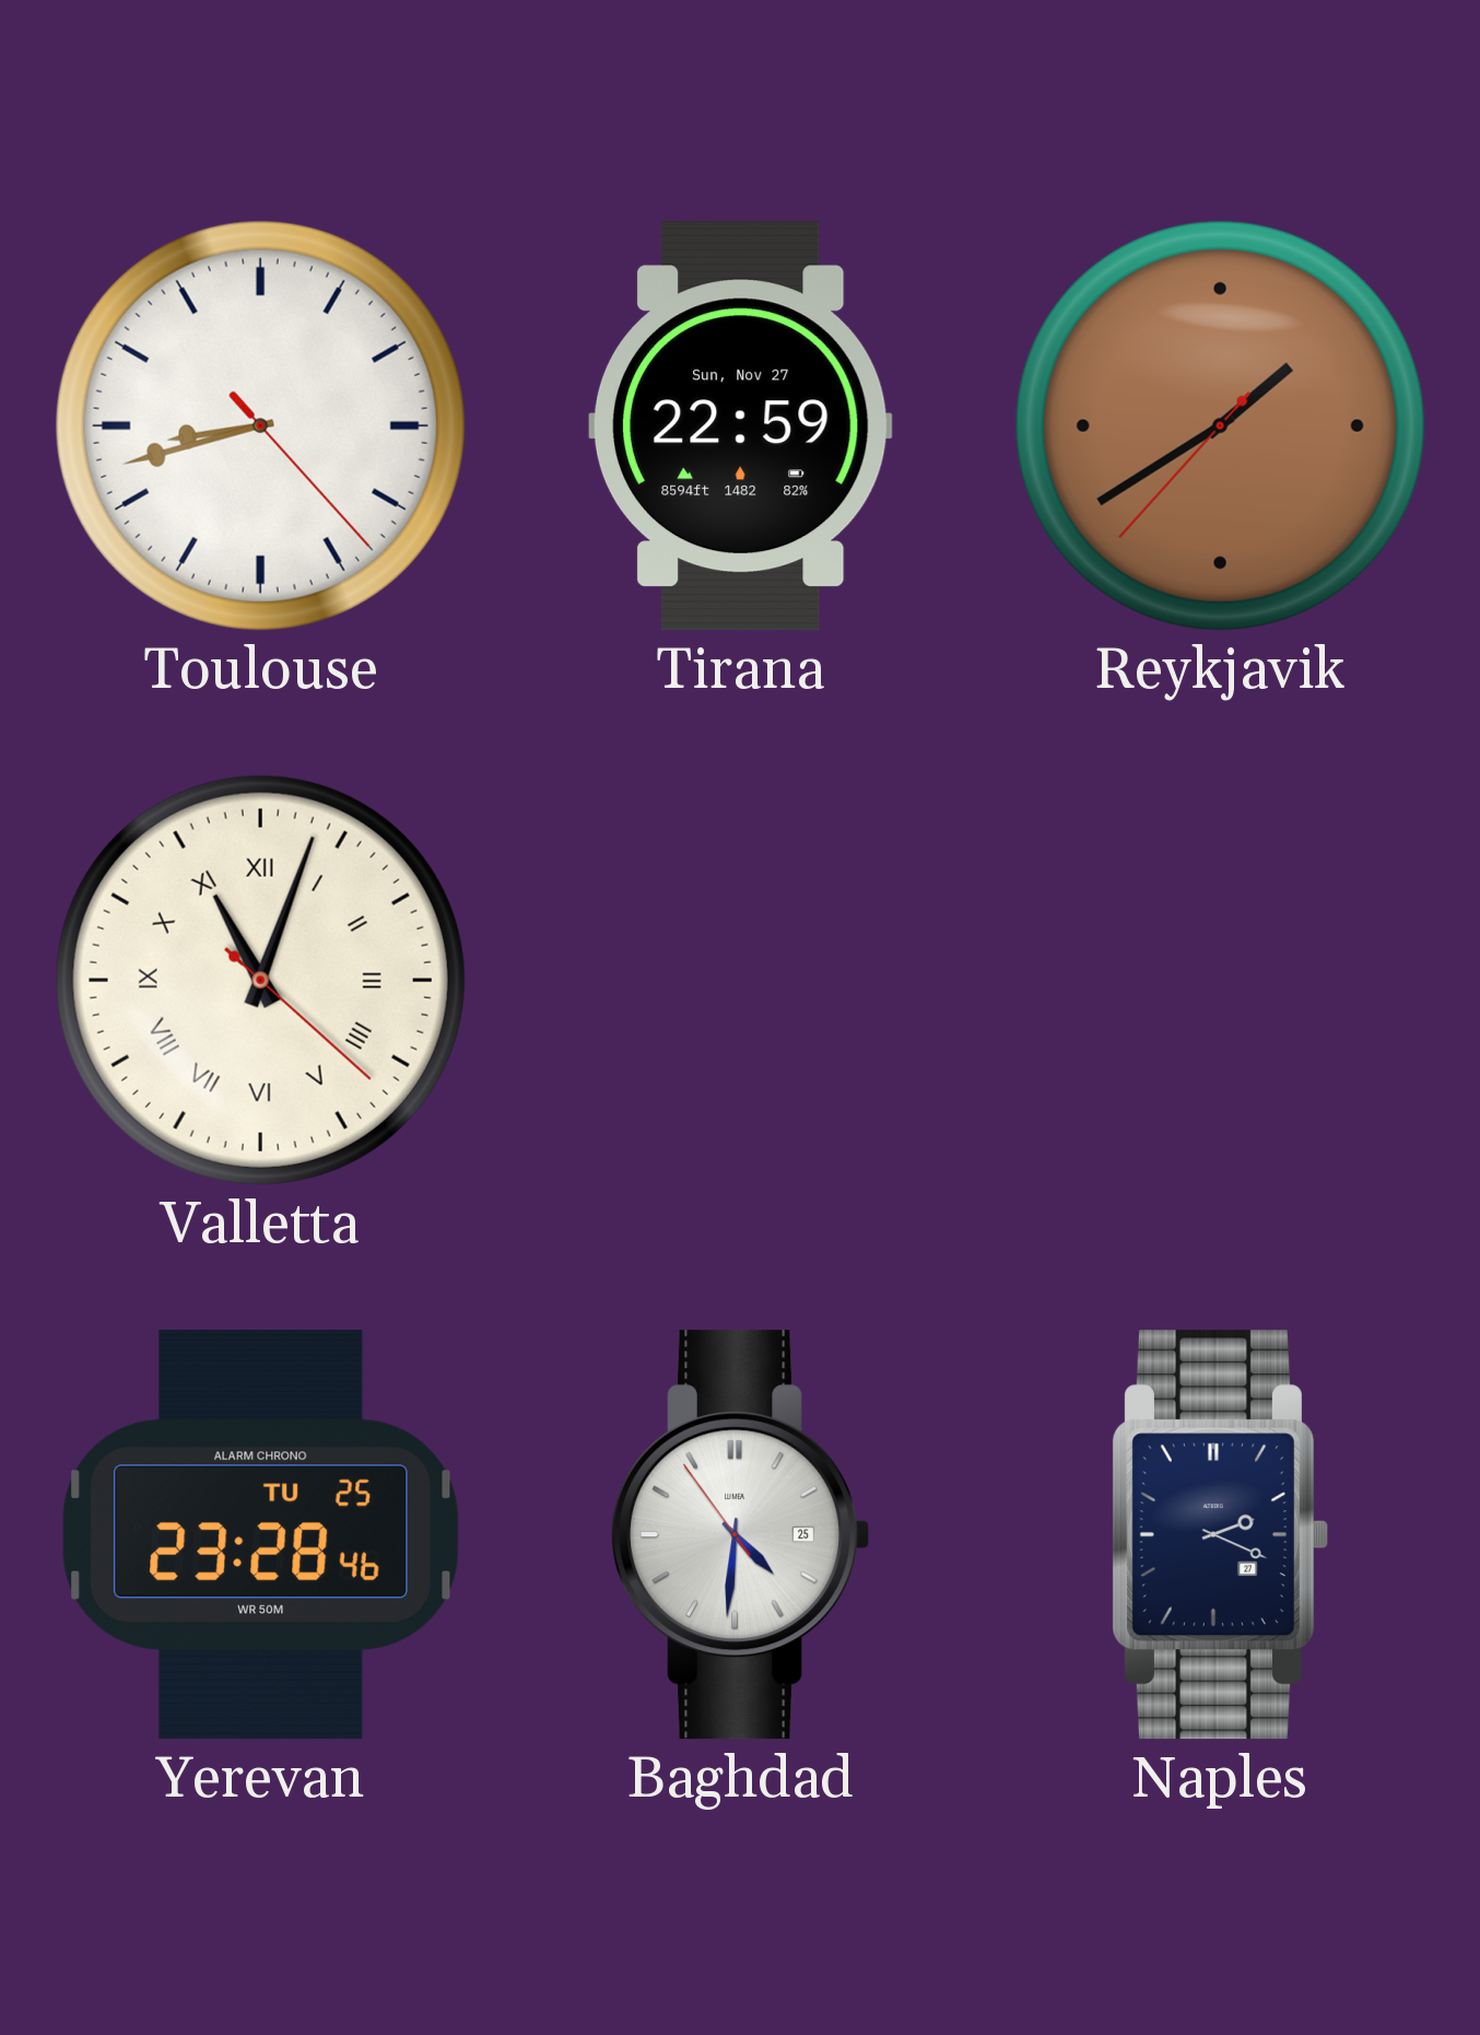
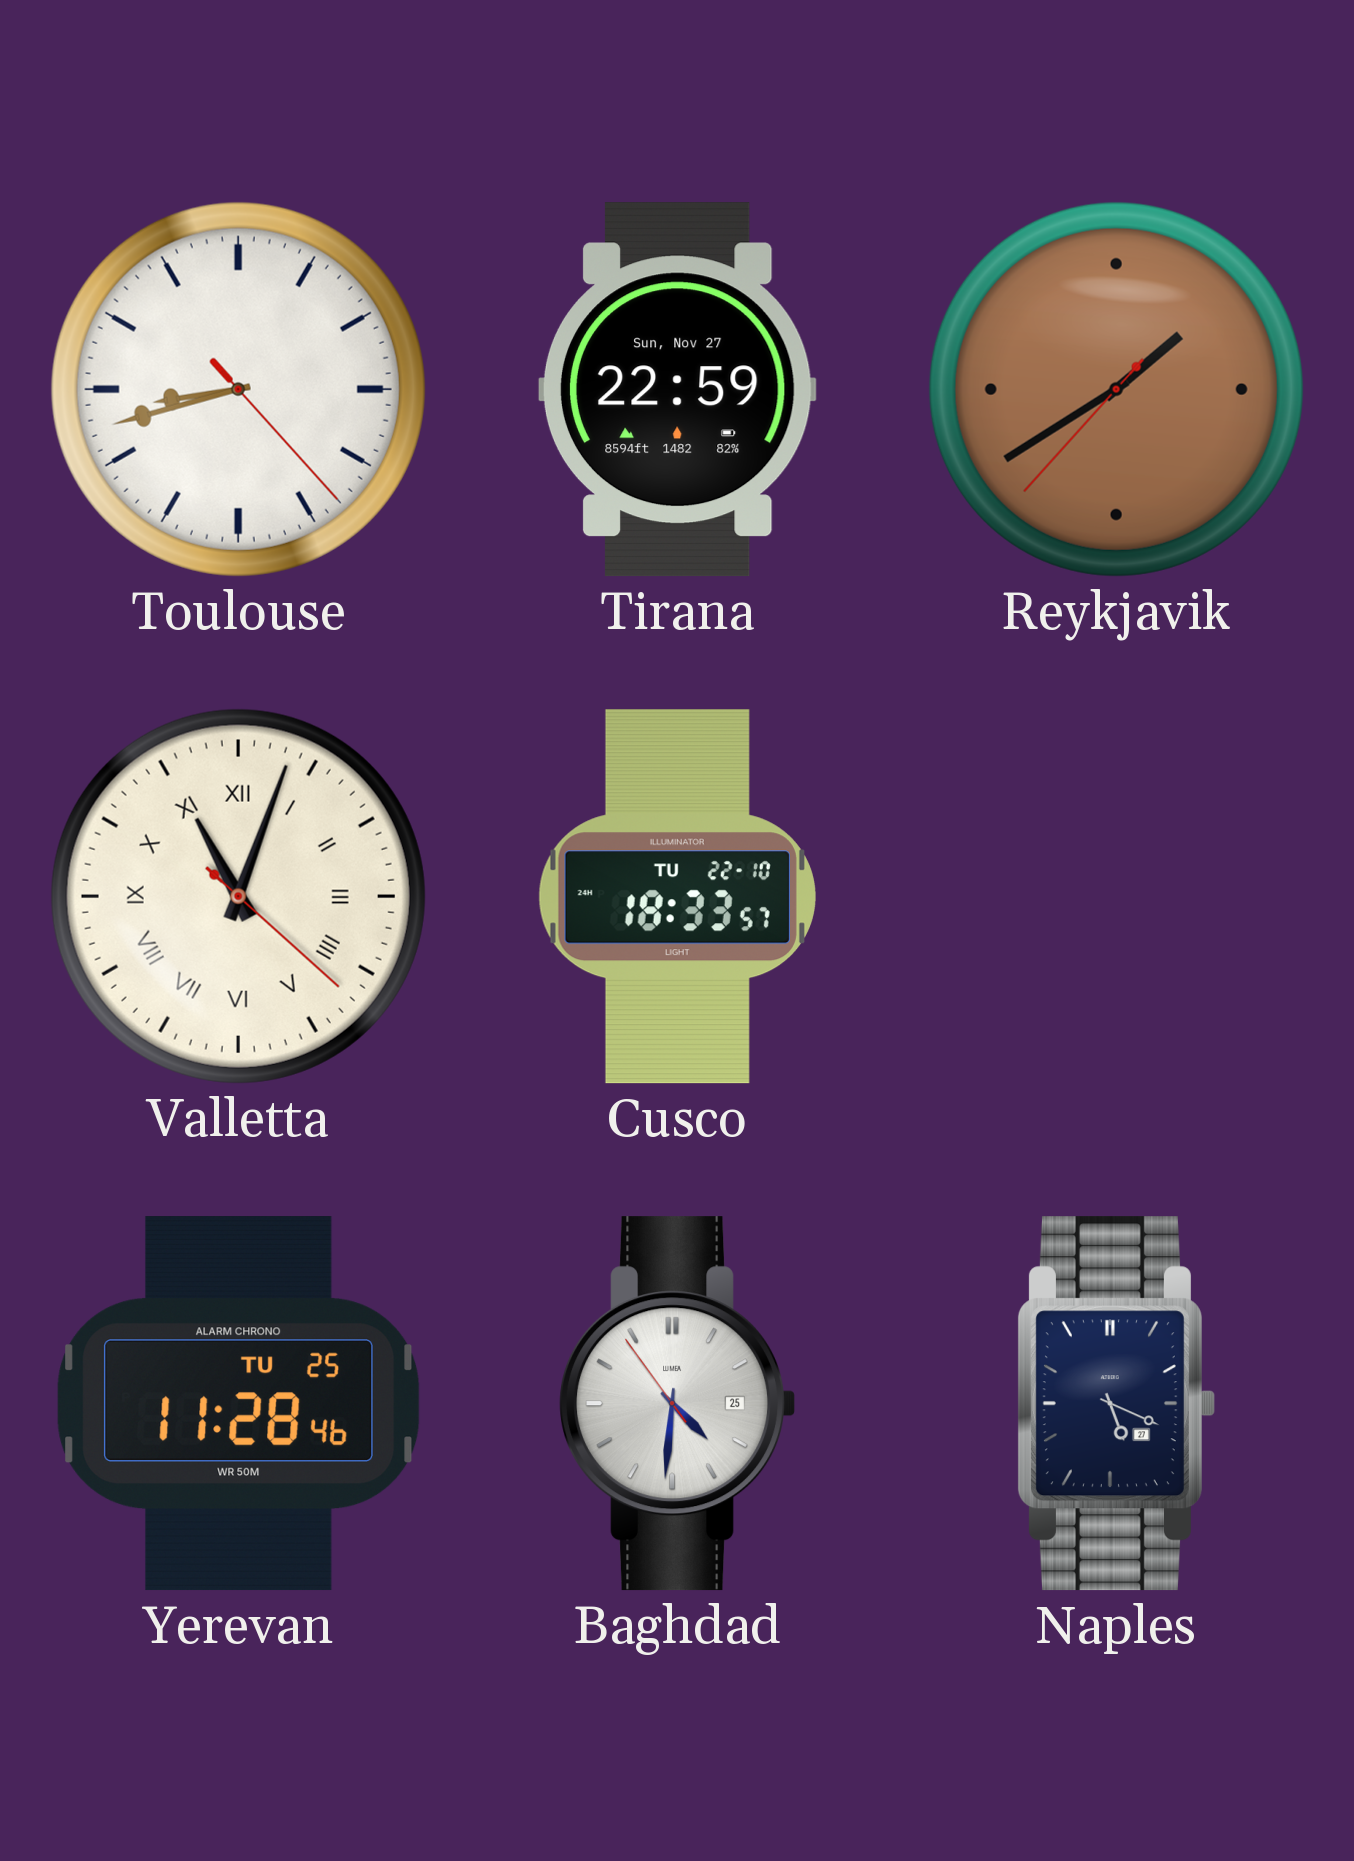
Cusco: none -> 18:33
Yerevan: 23:28 -> 11:28
Naples: 2:19 -> 5:19
